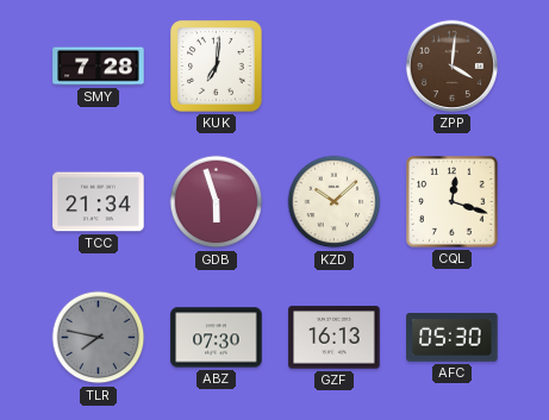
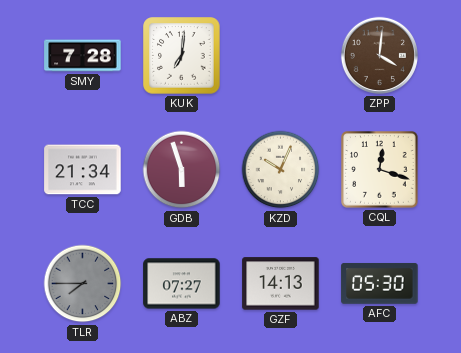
KZD: 10:08 -> 10:04
TLR: 7:47 -> 7:45
ABZ: 07:30 -> 07:27
GZF: 16:13 -> 14:13
